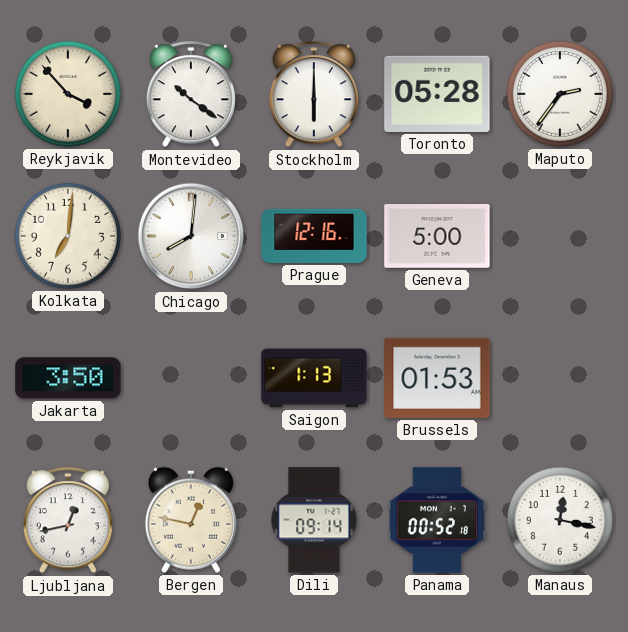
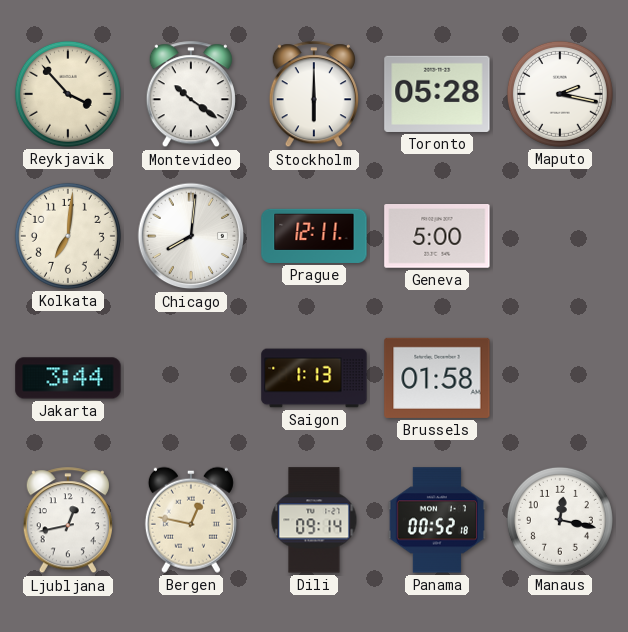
Maputo: 2:36 -> 2:17
Prague: 12:16 -> 12:11
Jakarta: 3:50 -> 3:44
Brussels: 01:53 -> 01:58
